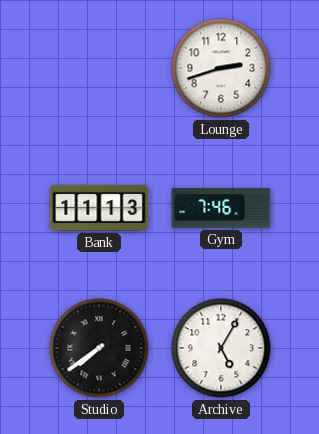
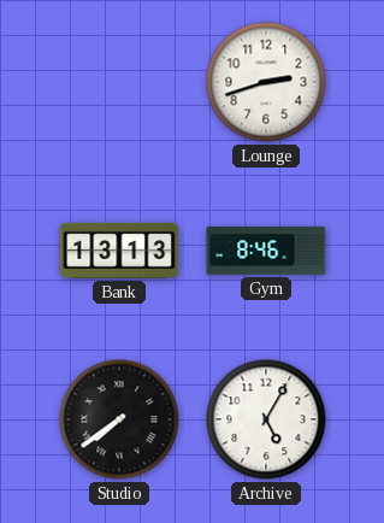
Bank: 11:13 -> 13:13
Gym: 7:46 -> 8:46
